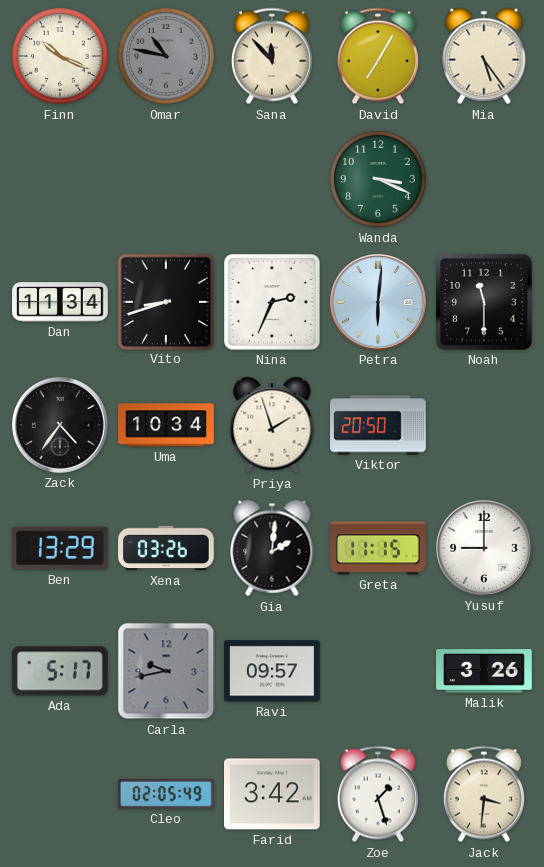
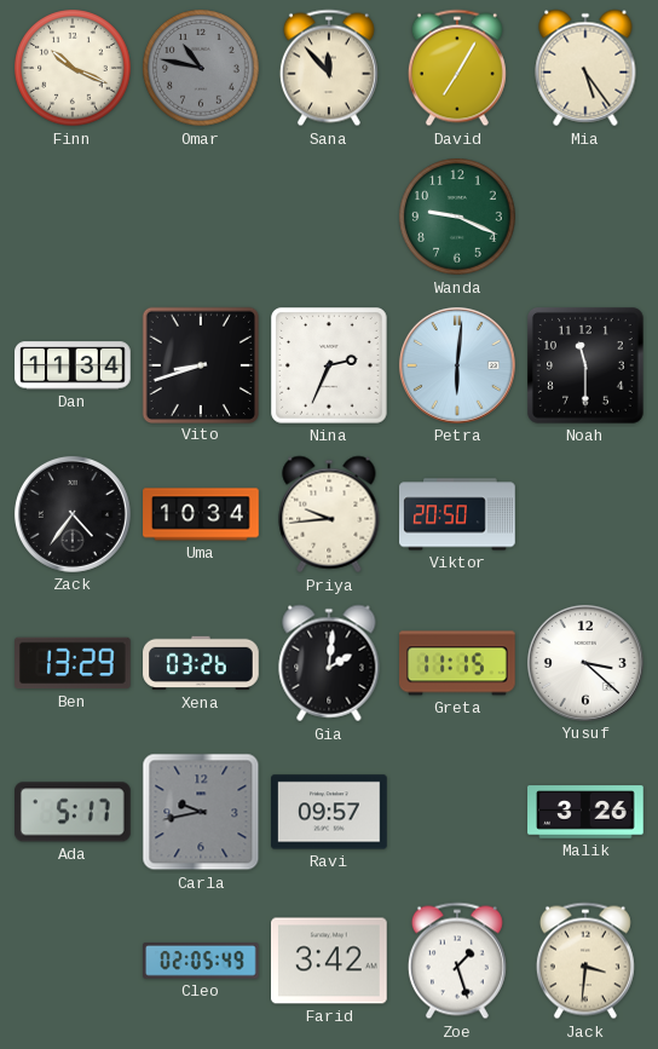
Wanda: 3:19 -> 9:19
Priya: 1:57 -> 9:44
Yusuf: 9:00 -> 3:22
